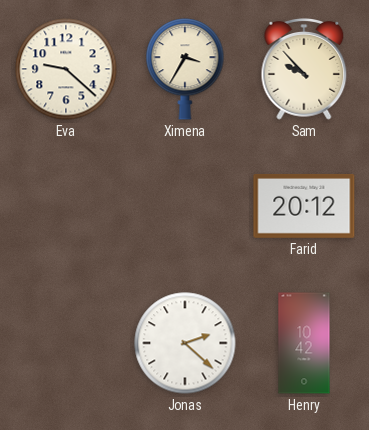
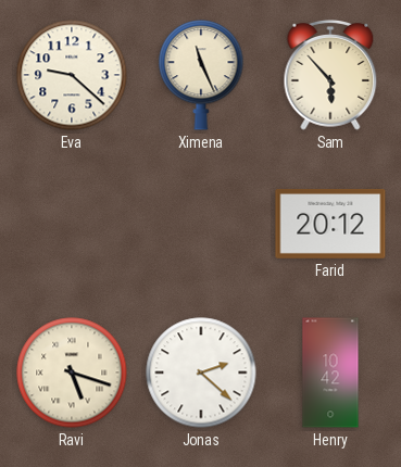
Ximena: 3:35 -> 11:26
Sam: 9:53 -> 5:53
Ravi: none -> 5:18
